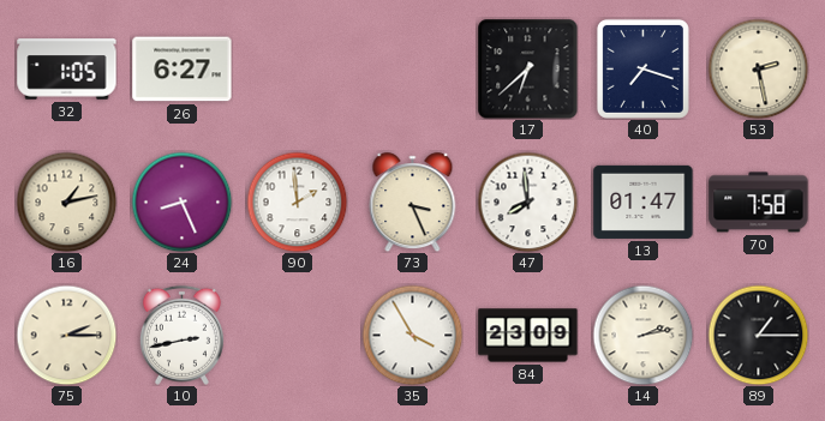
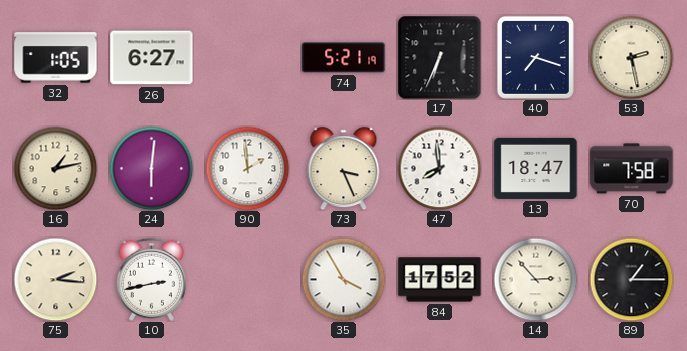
74: none -> 5:21
17: 6:38 -> 6:34
24: 8:26 -> 6:01
13: 01:47 -> 18:47
75: 2:15 -> 2:16
84: 23:09 -> 17:52
14: 2:13 -> 2:53
